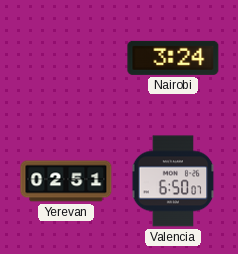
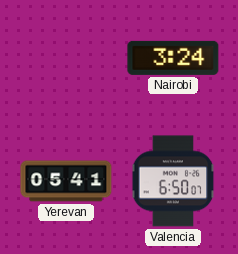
Yerevan: 02:51 -> 05:41
